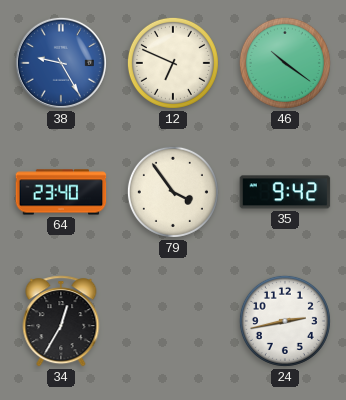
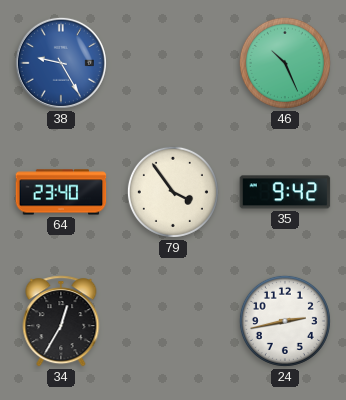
12: 6:49 -> none
46: 10:21 -> 10:26
